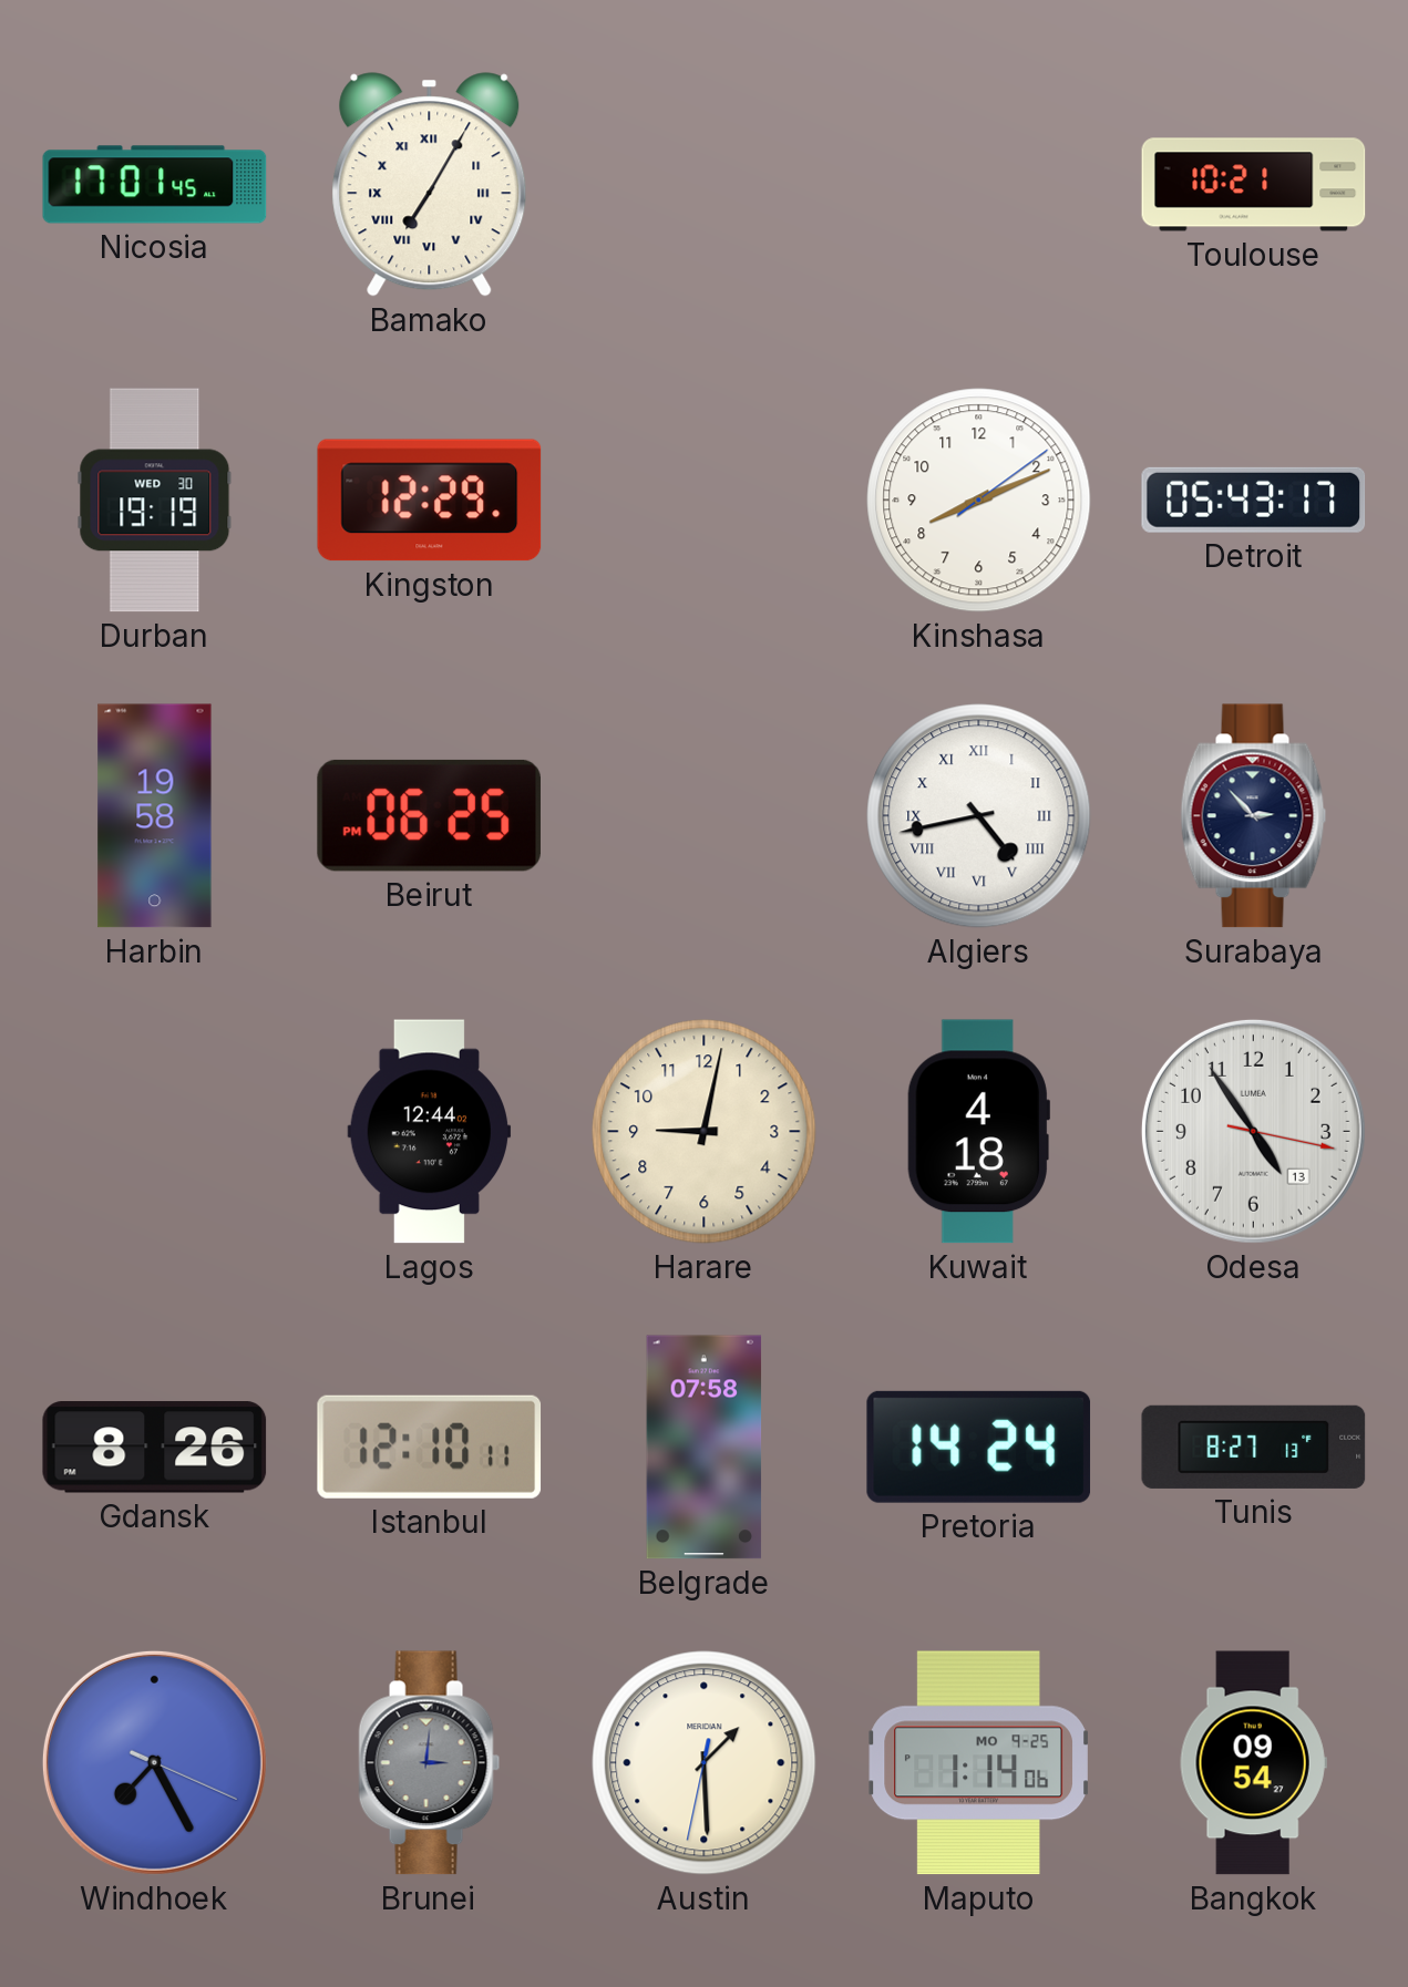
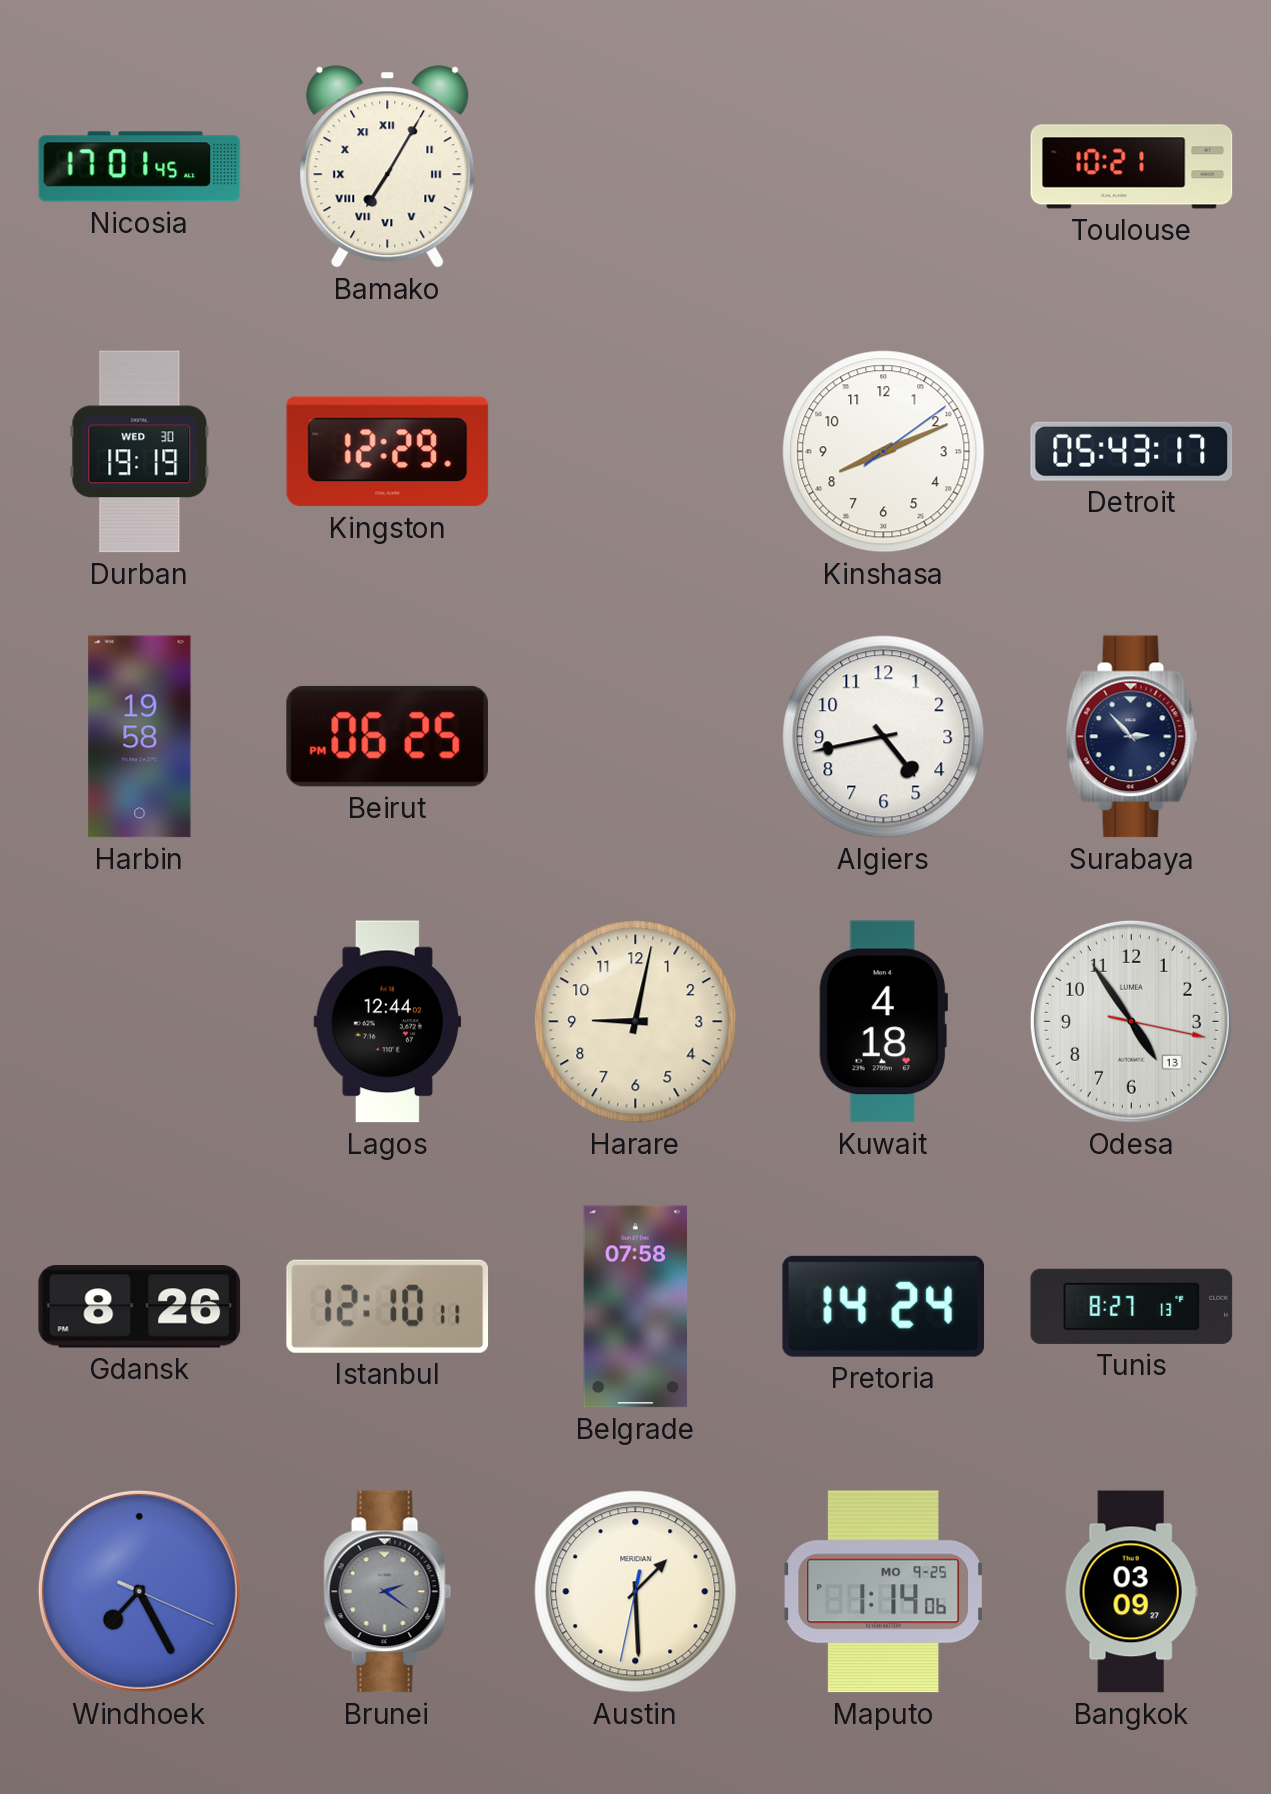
Algiers numerals: Roman -> Arabic
Brunei: 3:01 -> 2:21
Bangkok: 09:54 -> 03:09
